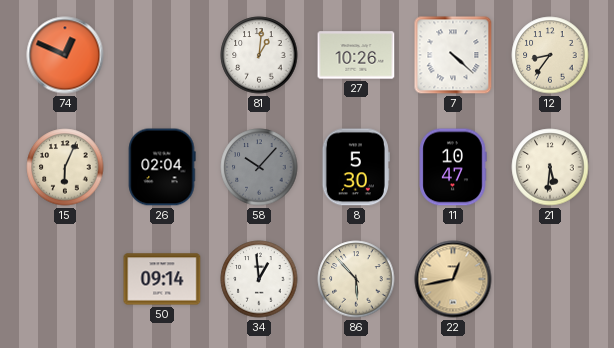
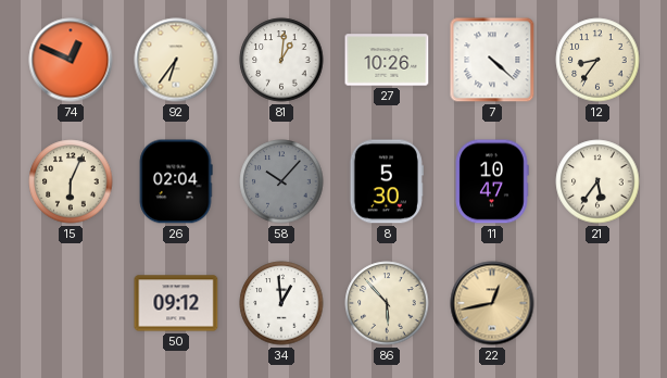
92: none -> 6:36
21: 5:31 -> 5:36
50: 09:14 -> 09:12
